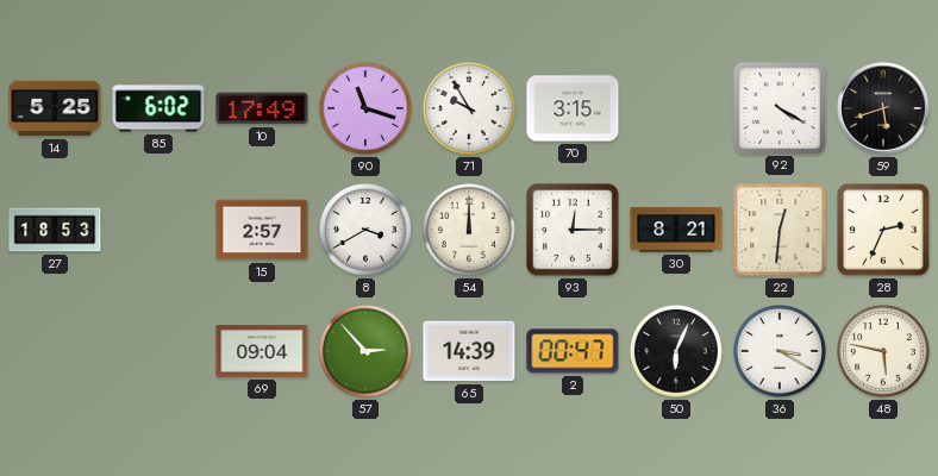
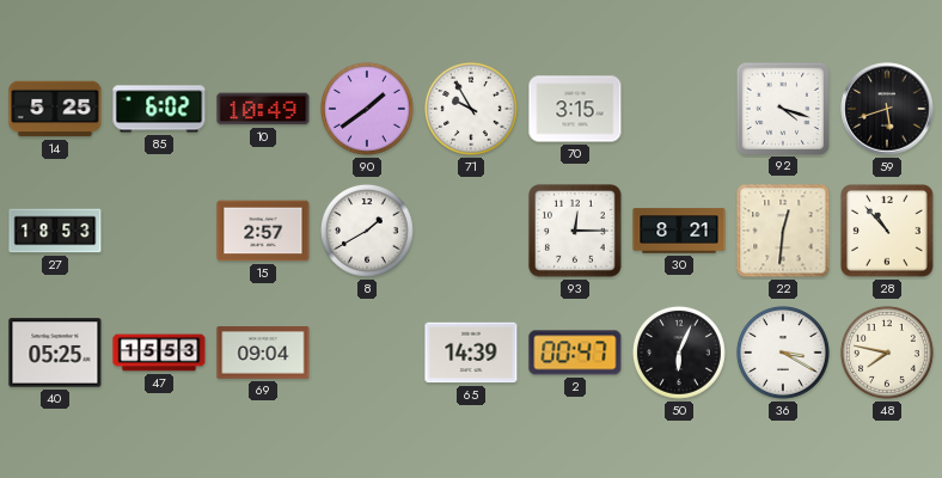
10: 17:49 -> 10:49
90: 11:18 -> 1:39
92: 4:20 -> 4:18
8: 3:40 -> 1:40
54: 12:00 -> none
28: 2:34 -> 10:53
40: none -> 05:25
47: none -> 15:53
57: 2:53 -> none
48: 5:47 -> 7:47
